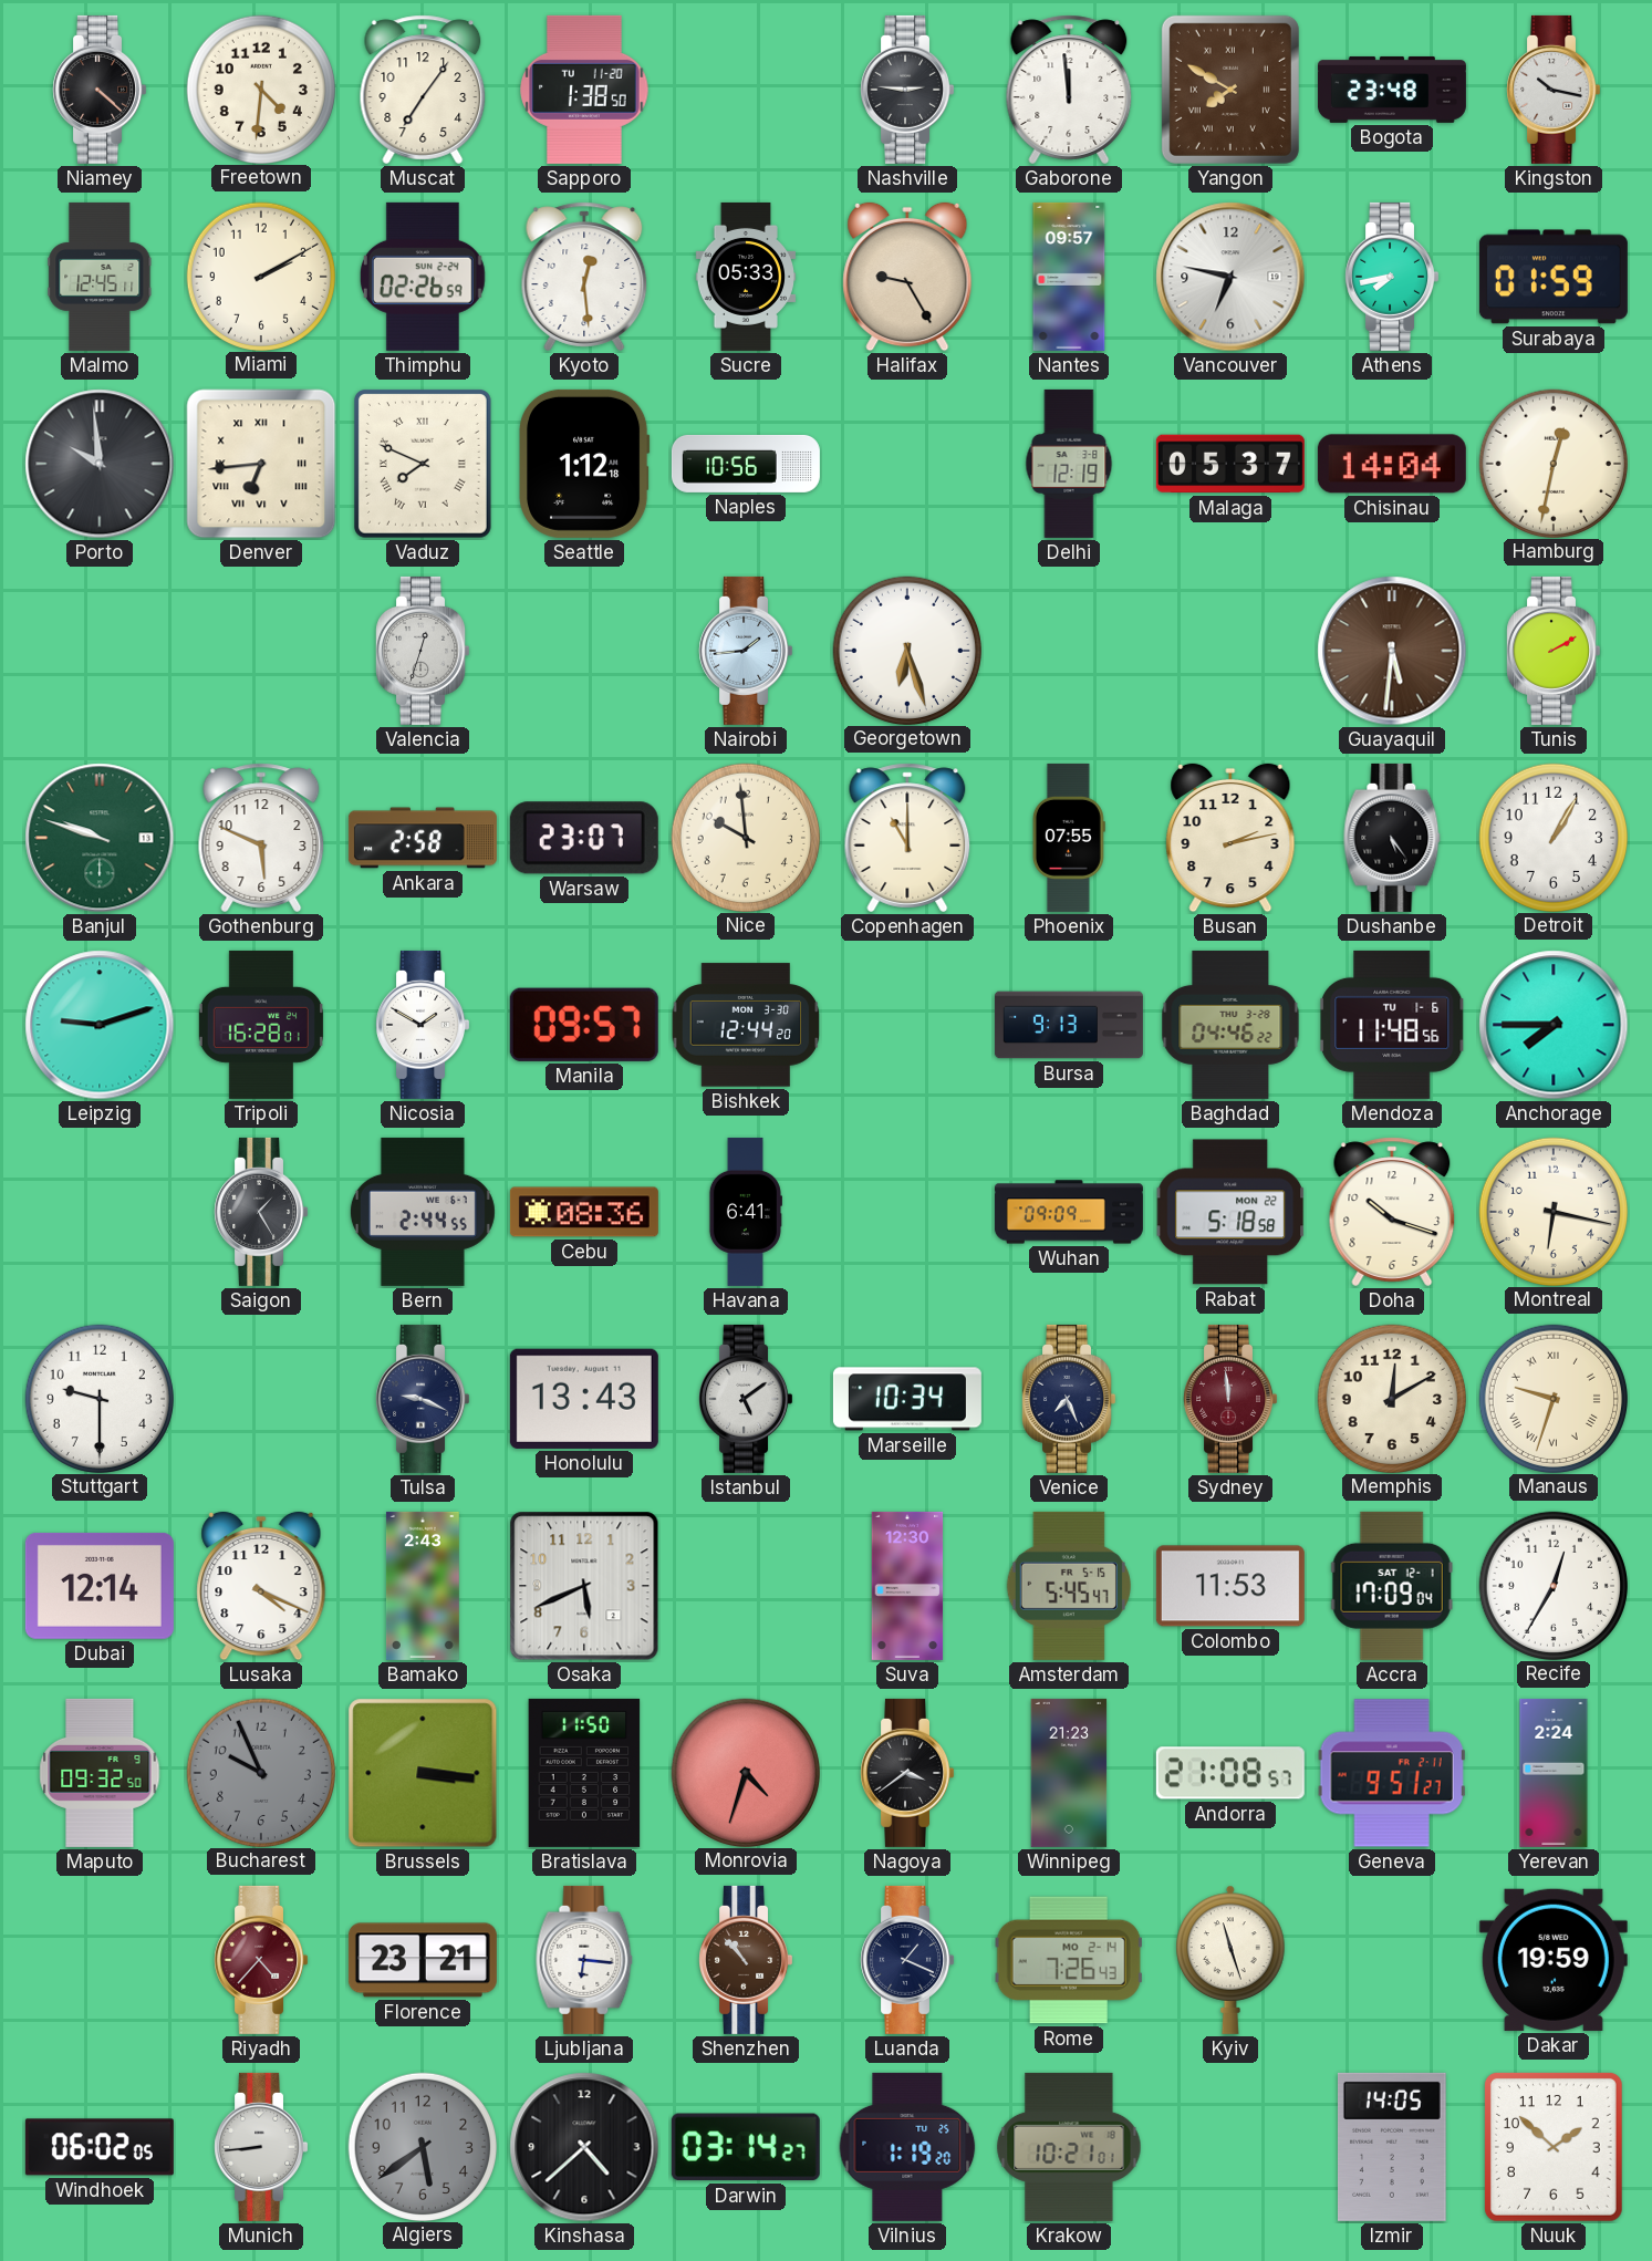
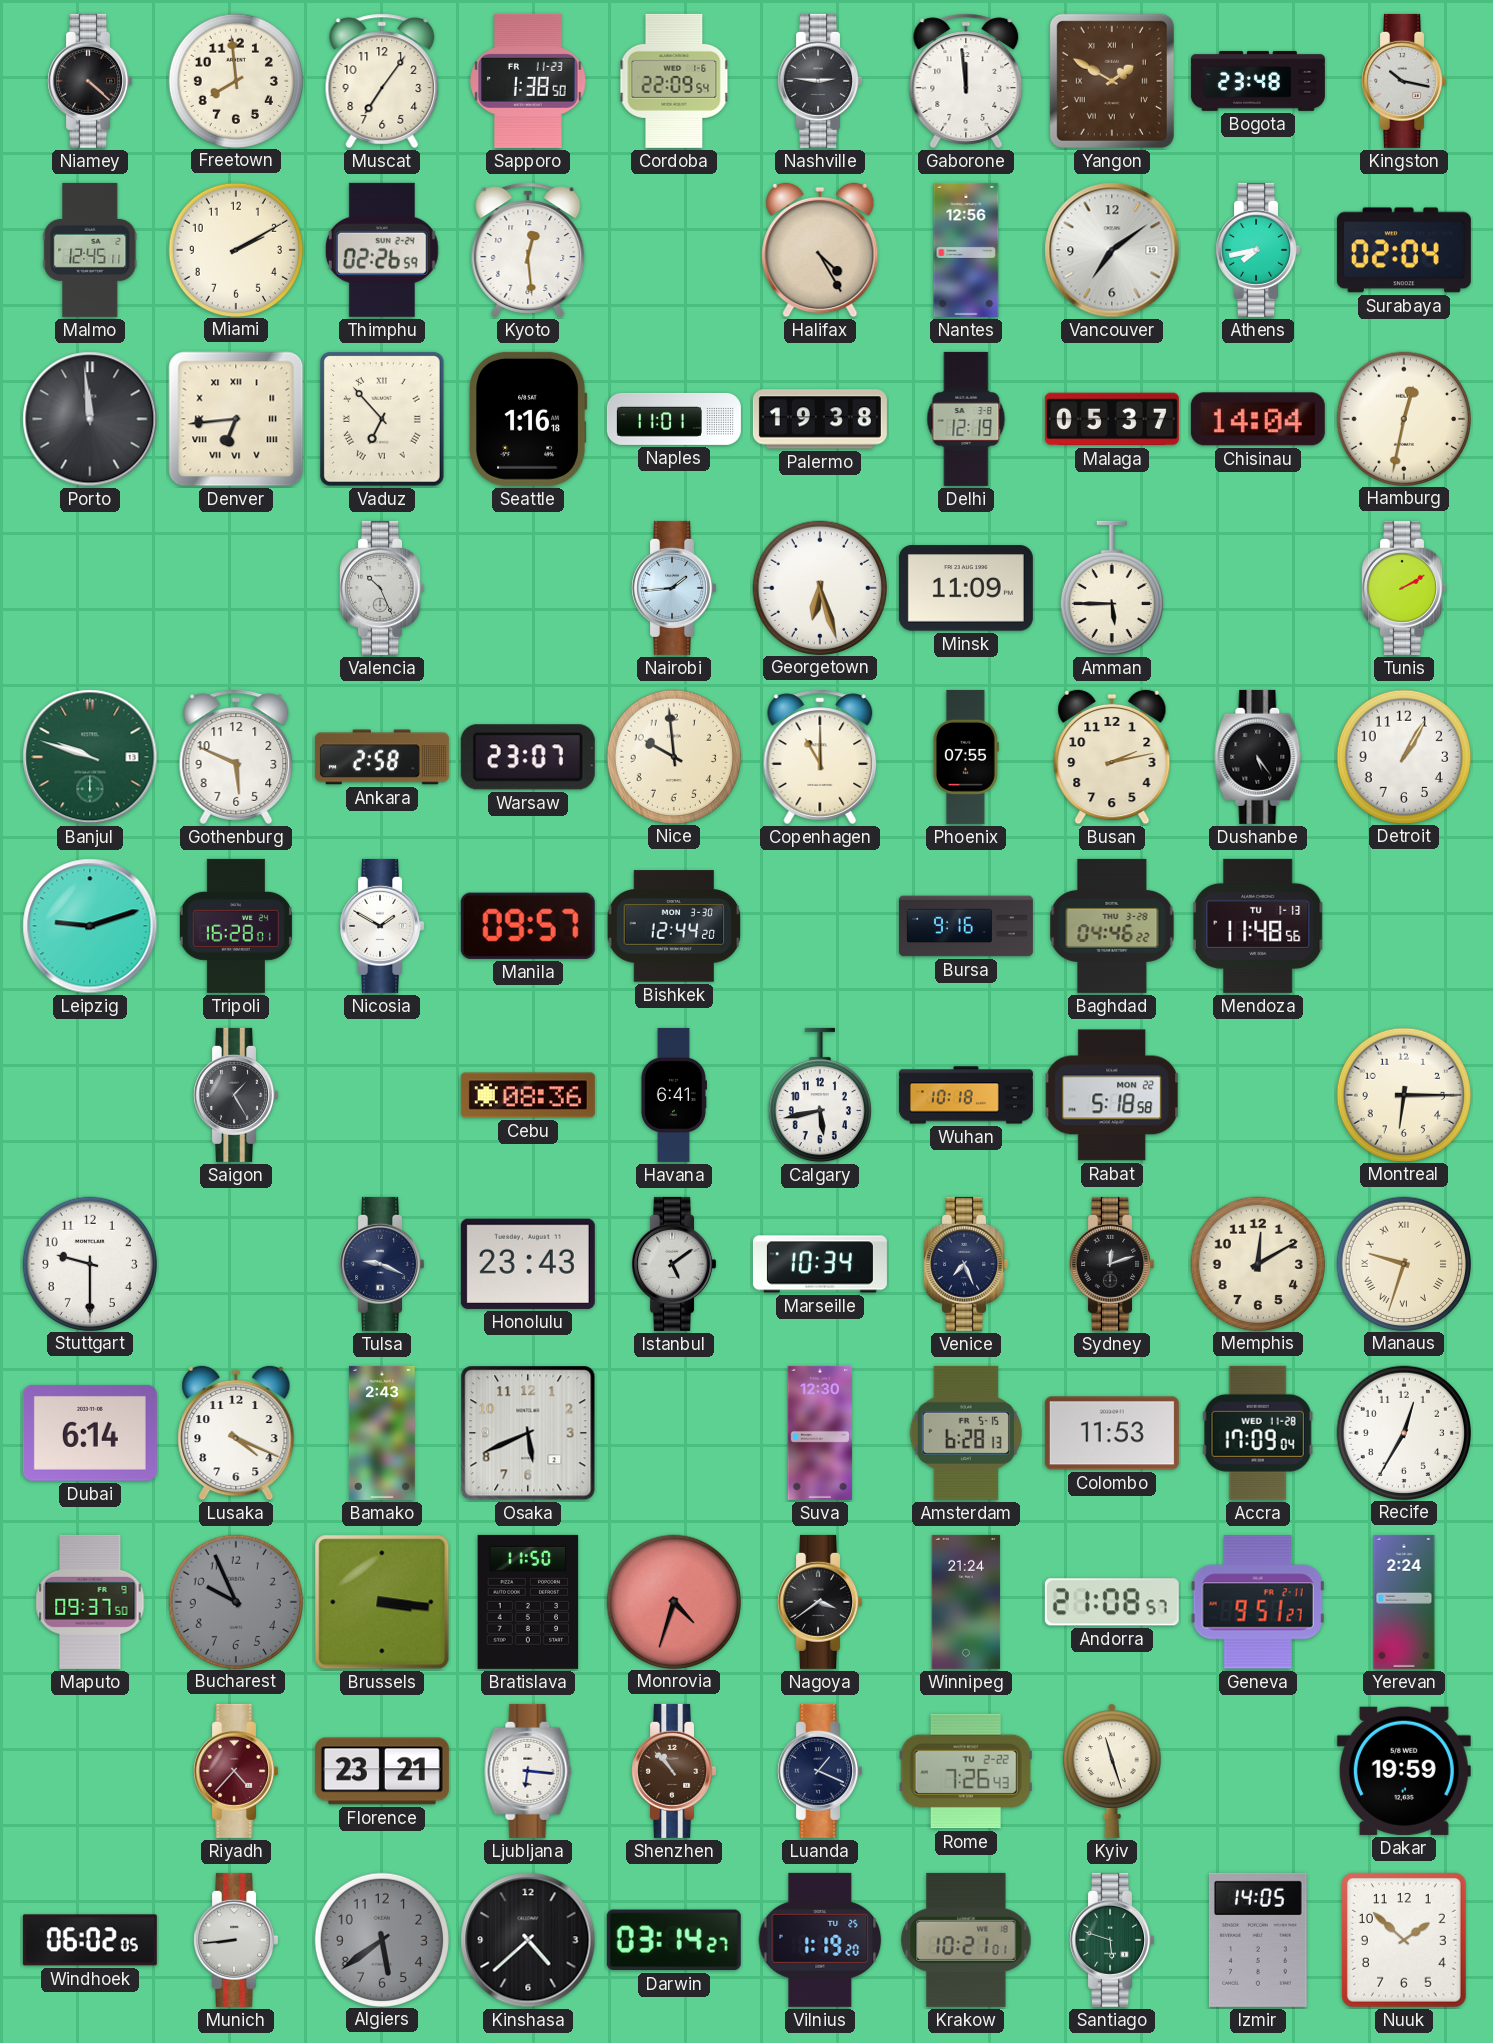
Freetown: 4:31 -> 7:59
Sapporo date: TU 11-20 -> FR 11-23
Cordoba: none -> 22:09
Yangon: 7:50 -> 1:50
Sucre: 05:33 -> none
Halifax: 9:25 -> 4:25
Nantes: 09:57 -> 12:56
Vancouver: 6:47 -> 7:09
Surabaya: 01:59 -> 02:04
Porto: 9:59 -> 11:59
Vaduz: 7:49 -> 6:53
Seattle: 1:12 -> 1:16
Naples: 10:56 -> 11:01
Palermo: none -> 19:38
Valencia: 12:33 -> 10:26
Minsk: none -> 11:09
Amman: none -> 5:45
Guayaquil: 5:31 -> none
Bursa: 9:13 -> 9:16
Mendoza date: TU 1-6 -> TU 1-13
Anchorage: 7:45 -> none
Bern: 2:44 -> none
Calgary: none -> 5:43
Wuhan: 09:09 -> 10:18
Doha: 10:18 -> none
Montreal: 6:17 -> 6:15
Honolulu: 13:43 -> 23:43
Sydney: 11:59 -> 12:12
Sydney dial: burgundy -> black
Dubai: 12:14 -> 6:14
Amsterdam: 5:45 -> 6:28
Accra date: SAT 12-1 -> WED 11-28
Maputo: 09:32 -> 09:37
Winnipeg: 21:23 -> 21:24
Rome date: MO 2-14 -> TU 2-22
Santiago: none -> 5:48
